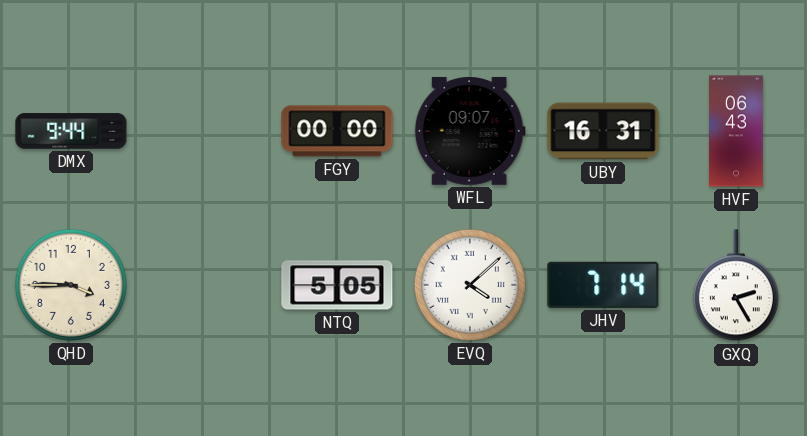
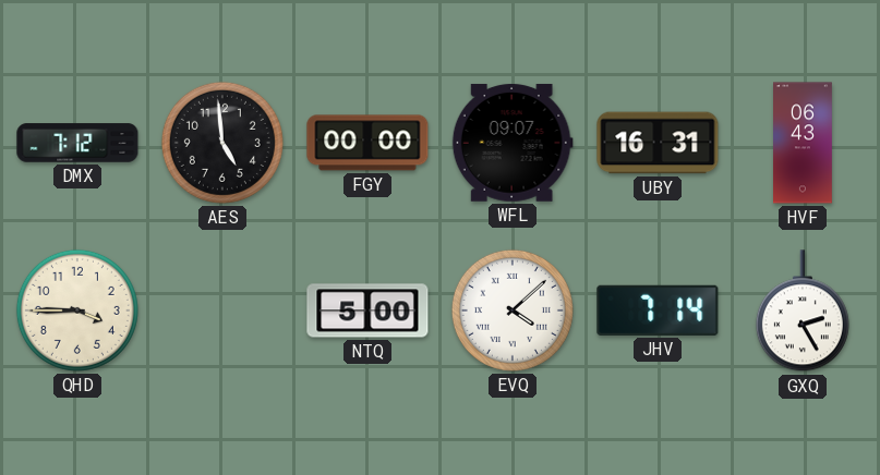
DMX: 9:44 -> 7:12
AES: none -> 4:59
NTQ: 5:05 -> 5:00
